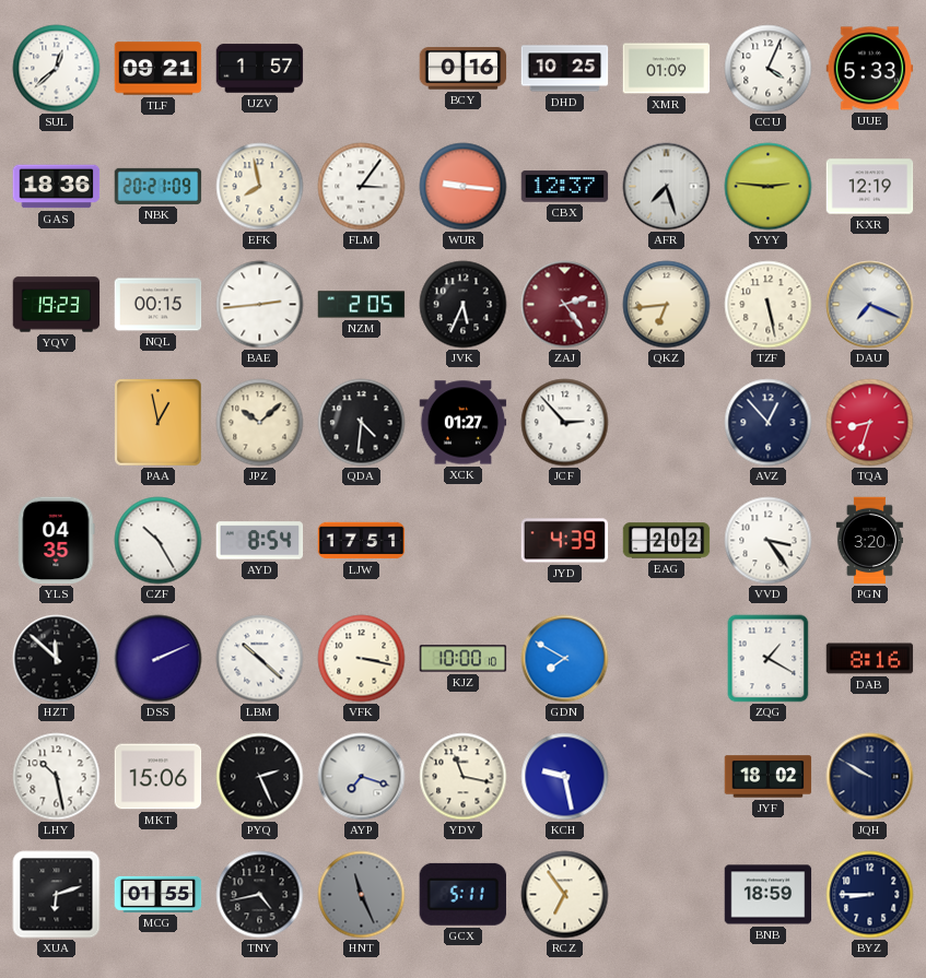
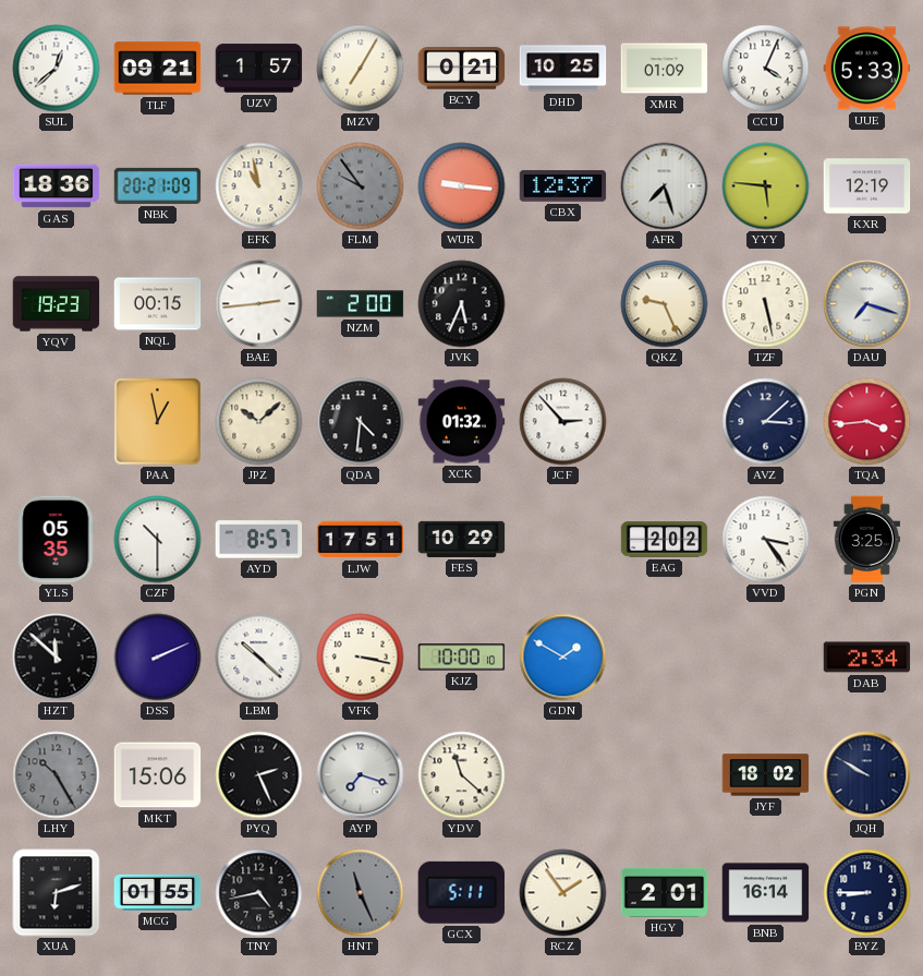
MZV: none -> 7:05
BCY: 0:16 -> 0:21
EFK: 7:58 -> 10:58
FLM: 3:06 -> 9:54
FLM dial: white -> grey
YYY: 2:46 -> 5:46
NZM: 2:05 -> 2:00
ZAJ: 2:24 -> none
QKZ: 6:44 -> 9:26
DAU: 7:19 -> 7:18
XCK: 01:27 -> 01:32
AVZ: 12:53 -> 3:08
TQA: 8:33 -> 3:44
YLS: 04:35 -> 05:35
CZF: 10:25 -> 10:30
AYD: 8:54 -> 8:57
FES: none -> 10:29
JYD: 4:39 -> none
PGN: 3:20 -> 3:25
GDN: 7:50 -> 1:50
ZQG: 1:20 -> none
DAB: 8:16 -> 2:34
LHY: 10:28 -> 10:25
LHY dial: white -> grey
YDV: 11:17 -> 11:22
KCH: 9:28 -> none
RCZ: 6:54 -> 1:54
HGY: none -> 2:01
BNB: 18:59 -> 16:14
